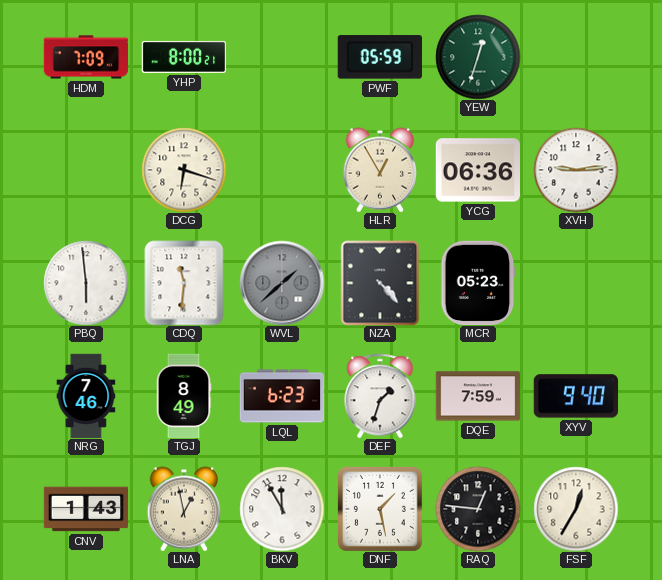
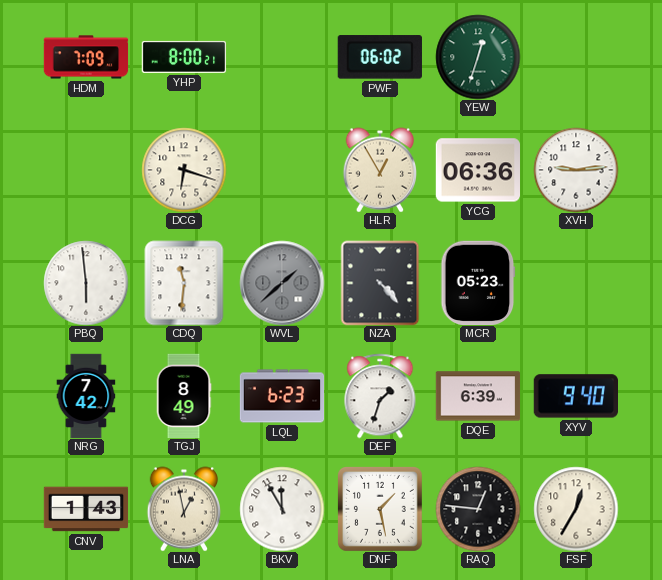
PWF: 05:59 -> 06:02
NRG: 7:46 -> 7:42
DQE: 7:59 -> 6:39
